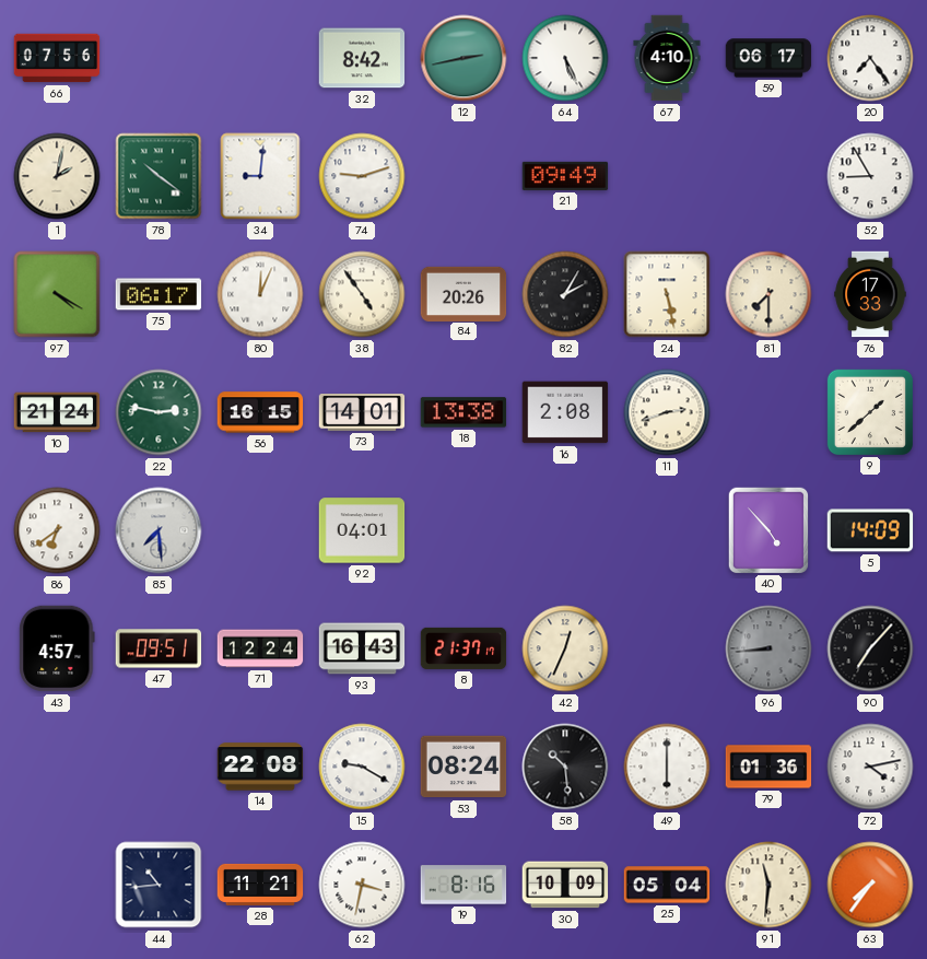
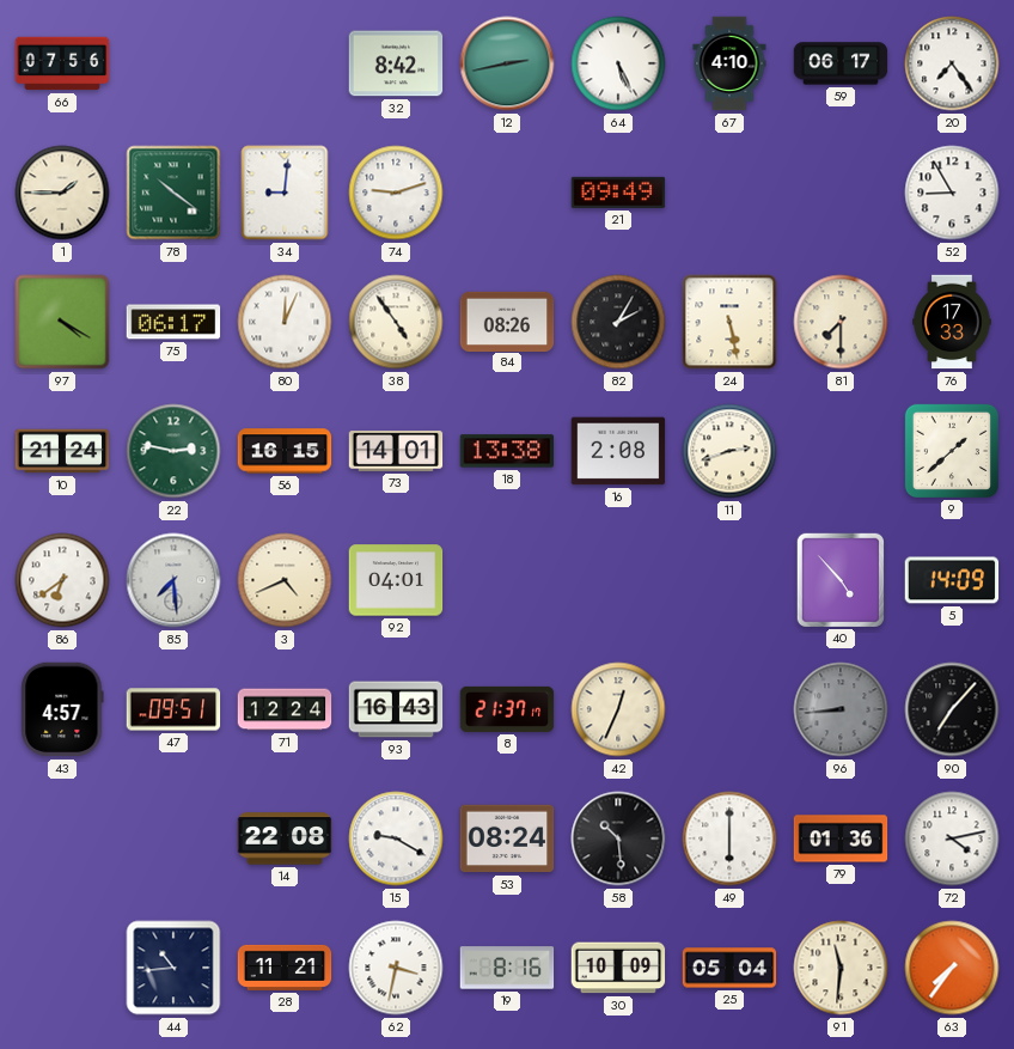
1: 2:02 -> 1:45
84: 20:26 -> 08:26
3: none -> 4:41
